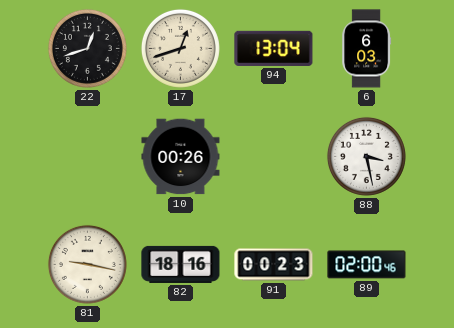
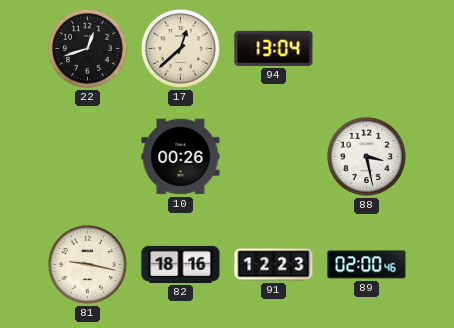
17: 12:42 -> 12:38
6: 6:03 -> none
91: 00:23 -> 12:23
